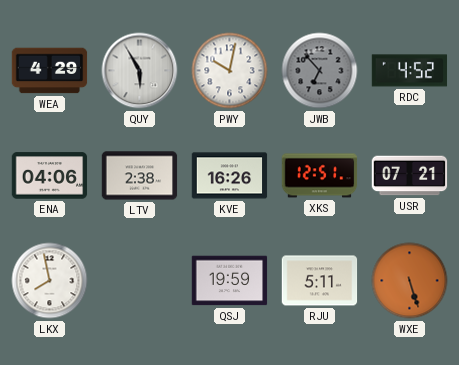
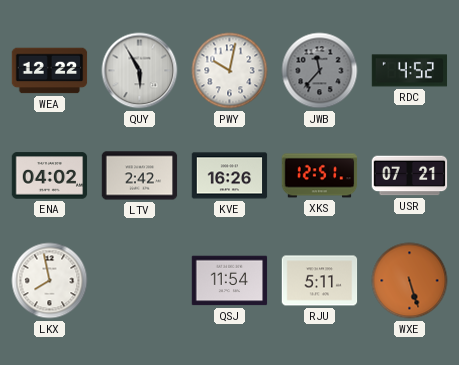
WEA: 4:29 -> 12:22
JWB: 6:53 -> 11:37
ENA: 04:06 -> 04:02
LTV: 2:38 -> 2:42
QSJ: 19:59 -> 11:54
